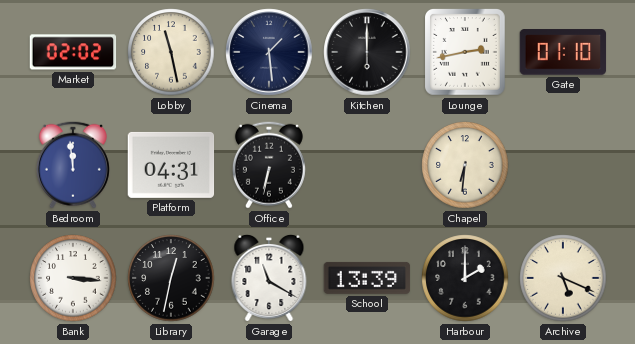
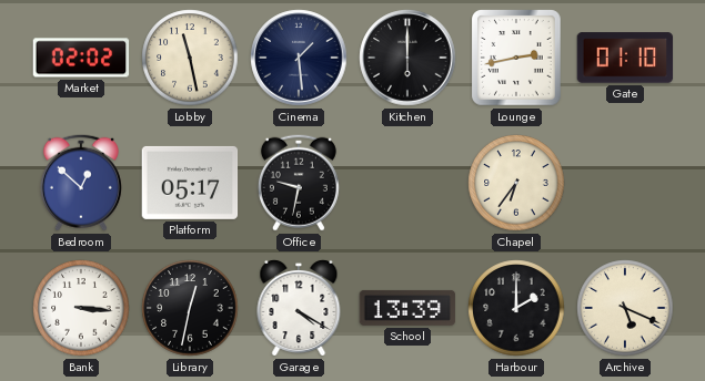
Bedroom: 11:59 -> 12:52
Platform: 04:31 -> 05:17
Office: 6:32 -> 9:32
Chapel: 6:31 -> 6:36
Garage: 11:20 -> 4:20
